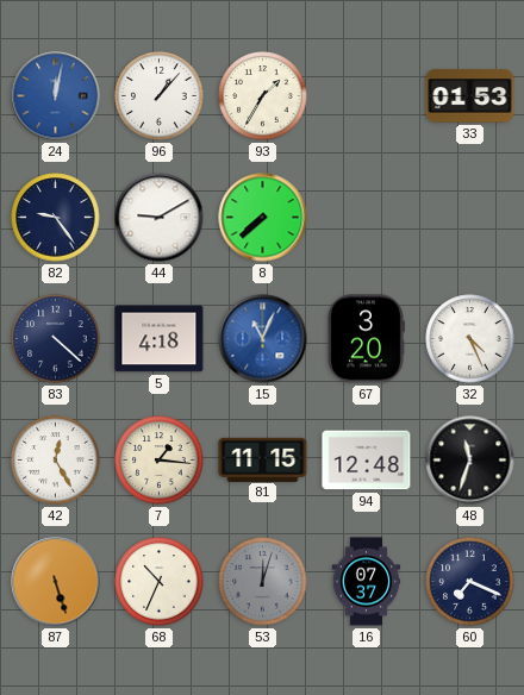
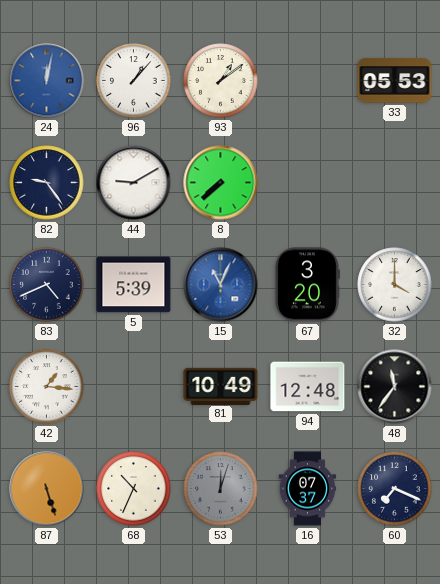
93: 1:35 -> 1:09
33: 01:53 -> 05:53
83: 4:22 -> 4:41
5: 4:18 -> 5:39
32: 4:26 -> 4:00
42: 12:25 -> 1:16
7: 1:16 -> none
81: 11:15 -> 10:49
48: 11:33 -> 11:36
